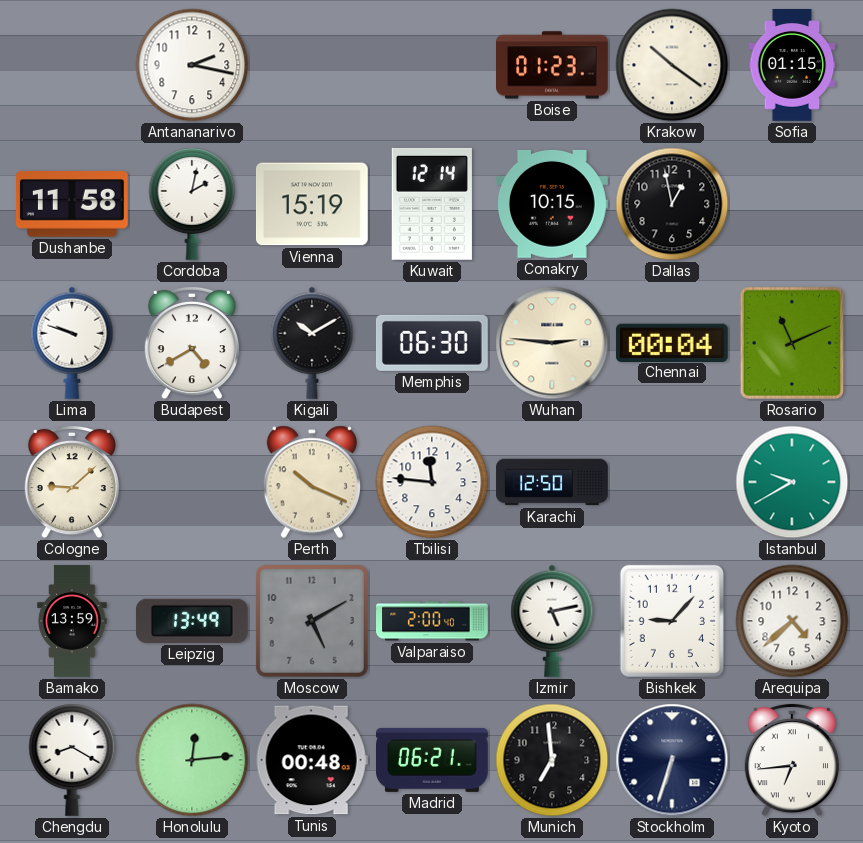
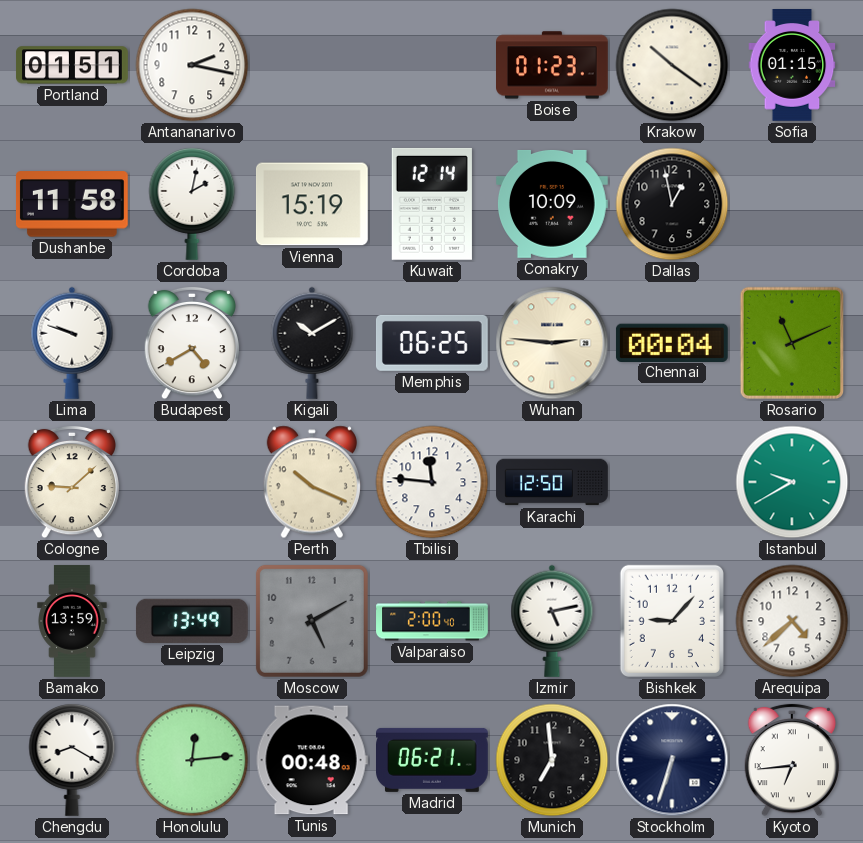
Portland: none -> 01:51
Conakry: 10:15 -> 10:09
Memphis: 06:30 -> 06:25
